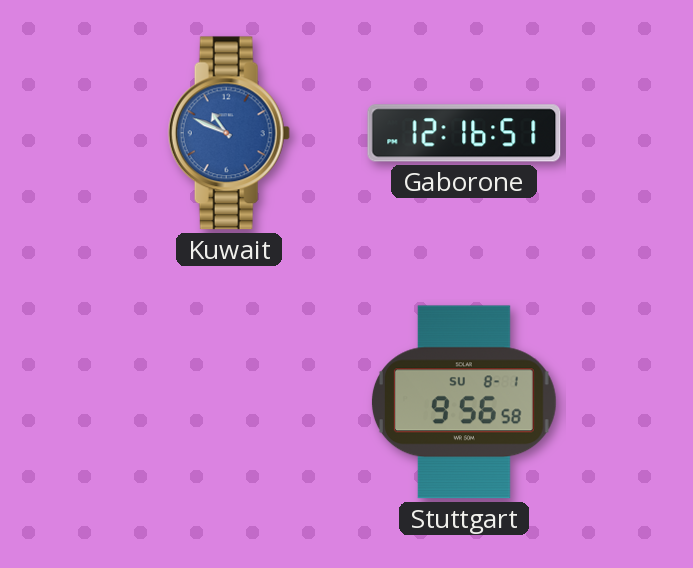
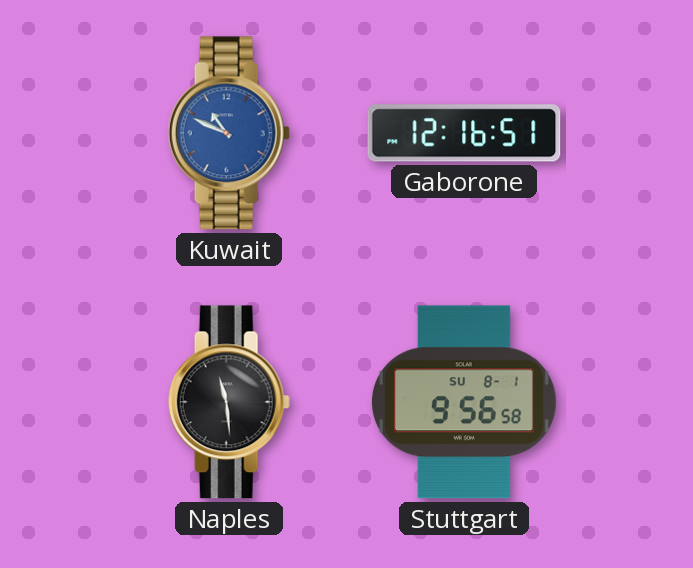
Naples: none -> 11:29
